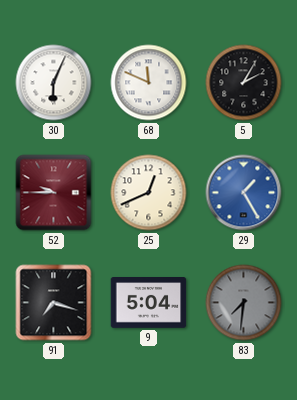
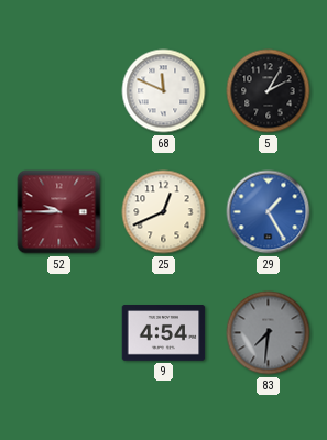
30: 6:04 -> none
91: 7:18 -> none
9: 5:04 -> 4:54
